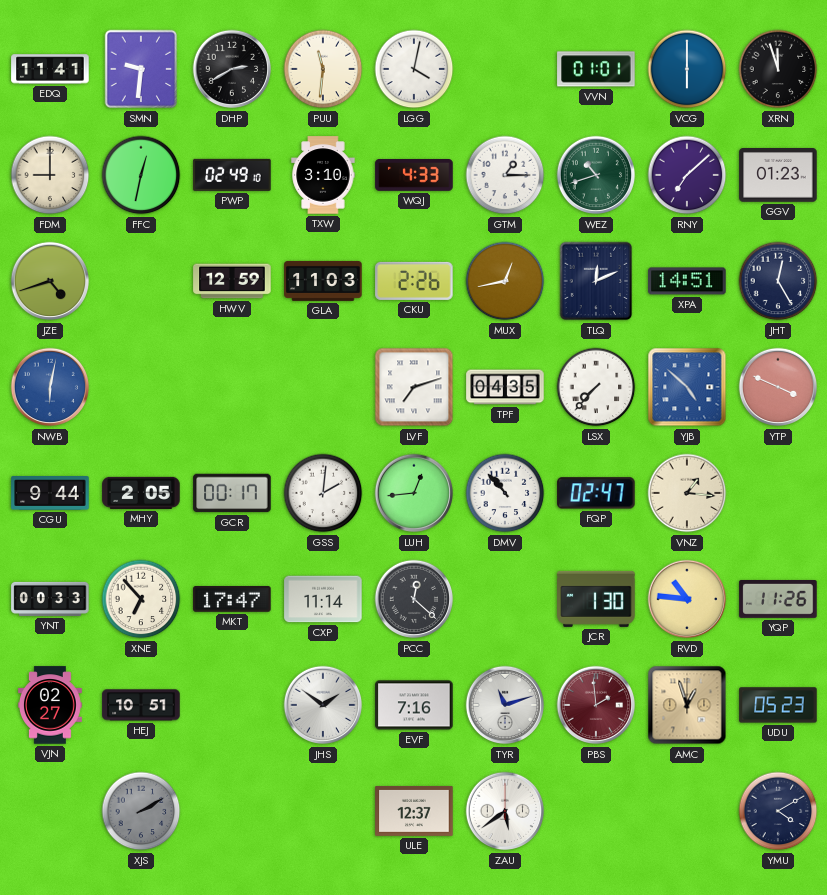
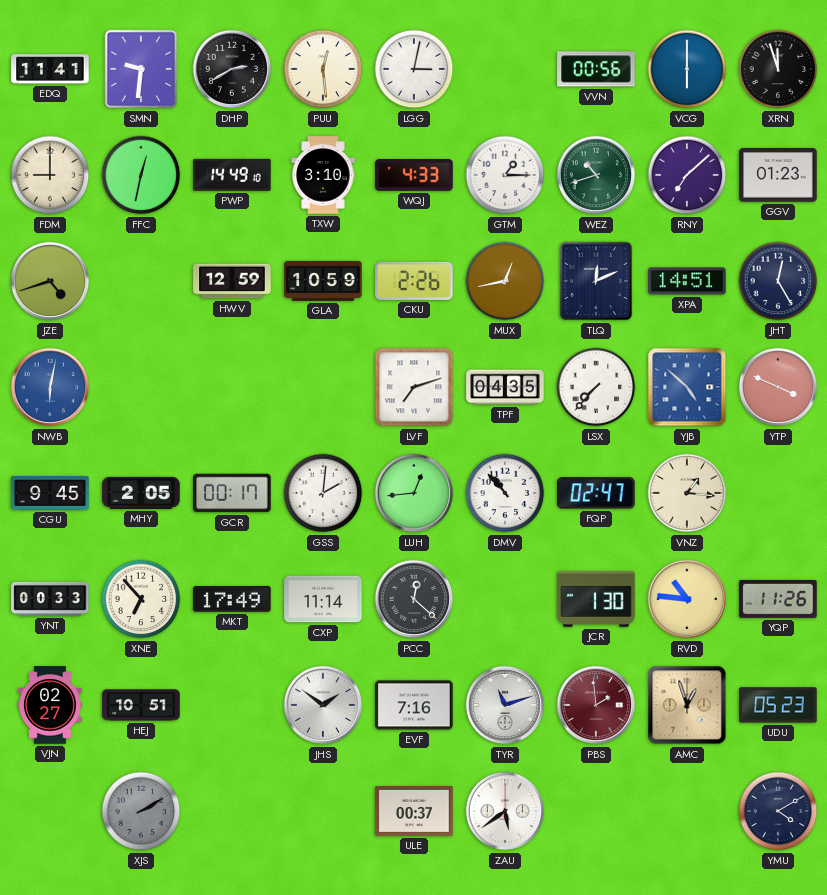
PUU: 11:31 -> 12:29
LGG: 4:02 -> 3:02
VVN: 01:01 -> 00:56
PWP: 02:49 -> 14:49
GLA: 11:03 -> 10:59
CGU: 9:44 -> 9:45
MKT: 17:47 -> 17:49
ULE: 12:37 -> 00:37
